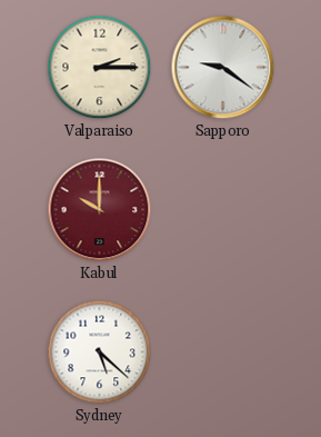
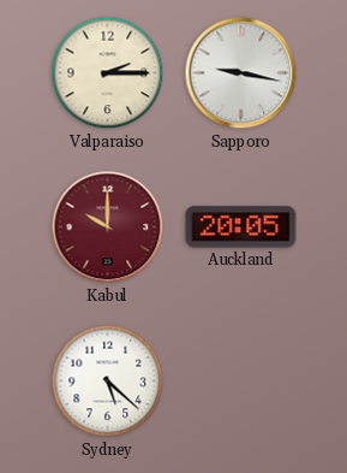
Sapporo: 9:21 -> 9:17
Auckland: none -> 20:05
